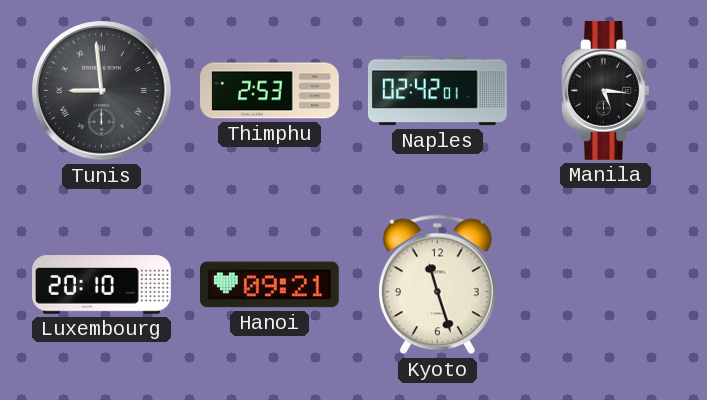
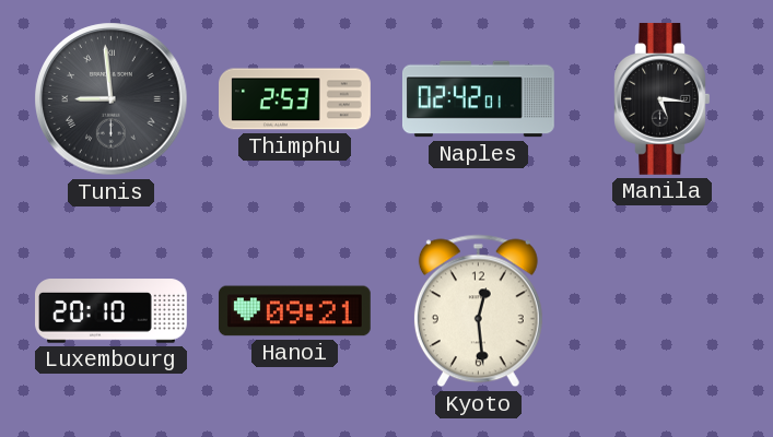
Kyoto: 11:27 -> 12:29
